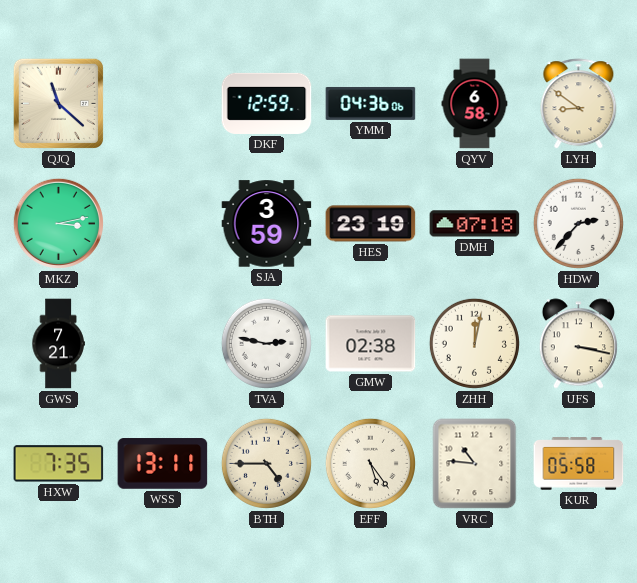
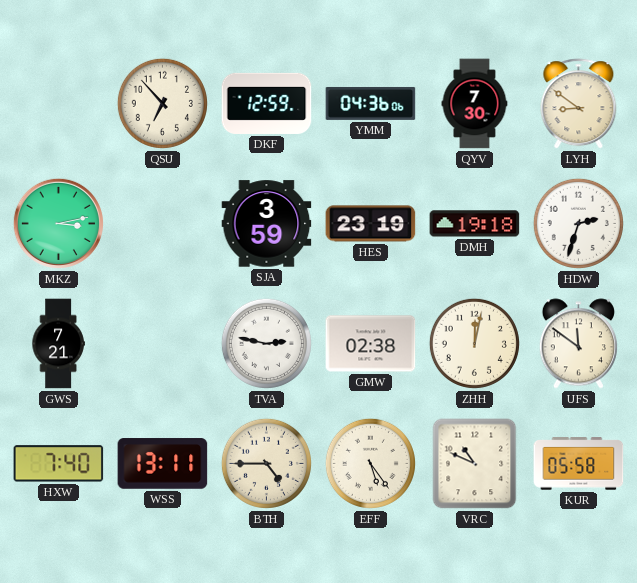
QJQ: 11:22 -> none
QSU: none -> 6:53
QYV: 6:58 -> 7:30
DMH: 07:18 -> 19:18
HDW: 2:37 -> 2:33
UFS: 3:17 -> 11:51
HXW: 7:35 -> 7:40
VRC: 10:46 -> 10:49
